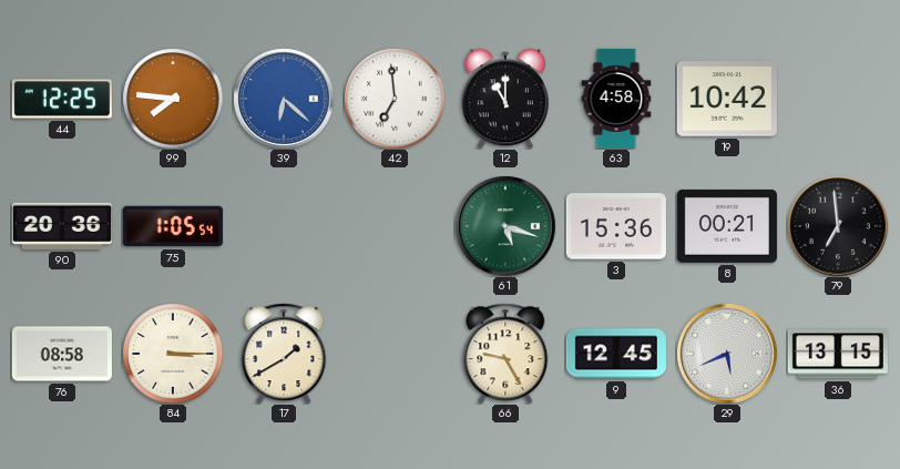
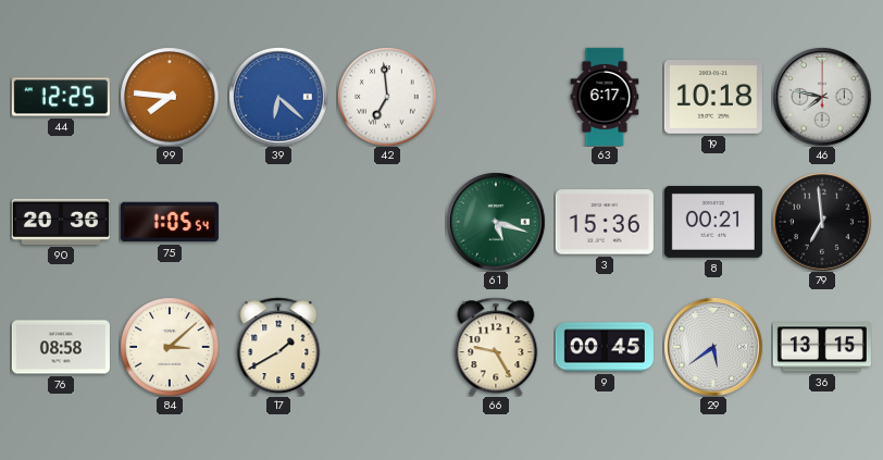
12: 11:00 -> none
63: 4:58 -> 6:17
19: 10:42 -> 10:18
46: none -> 7:47
84: 3:15 -> 3:08
9: 12:45 -> 00:45
29: 5:41 -> 5:39
